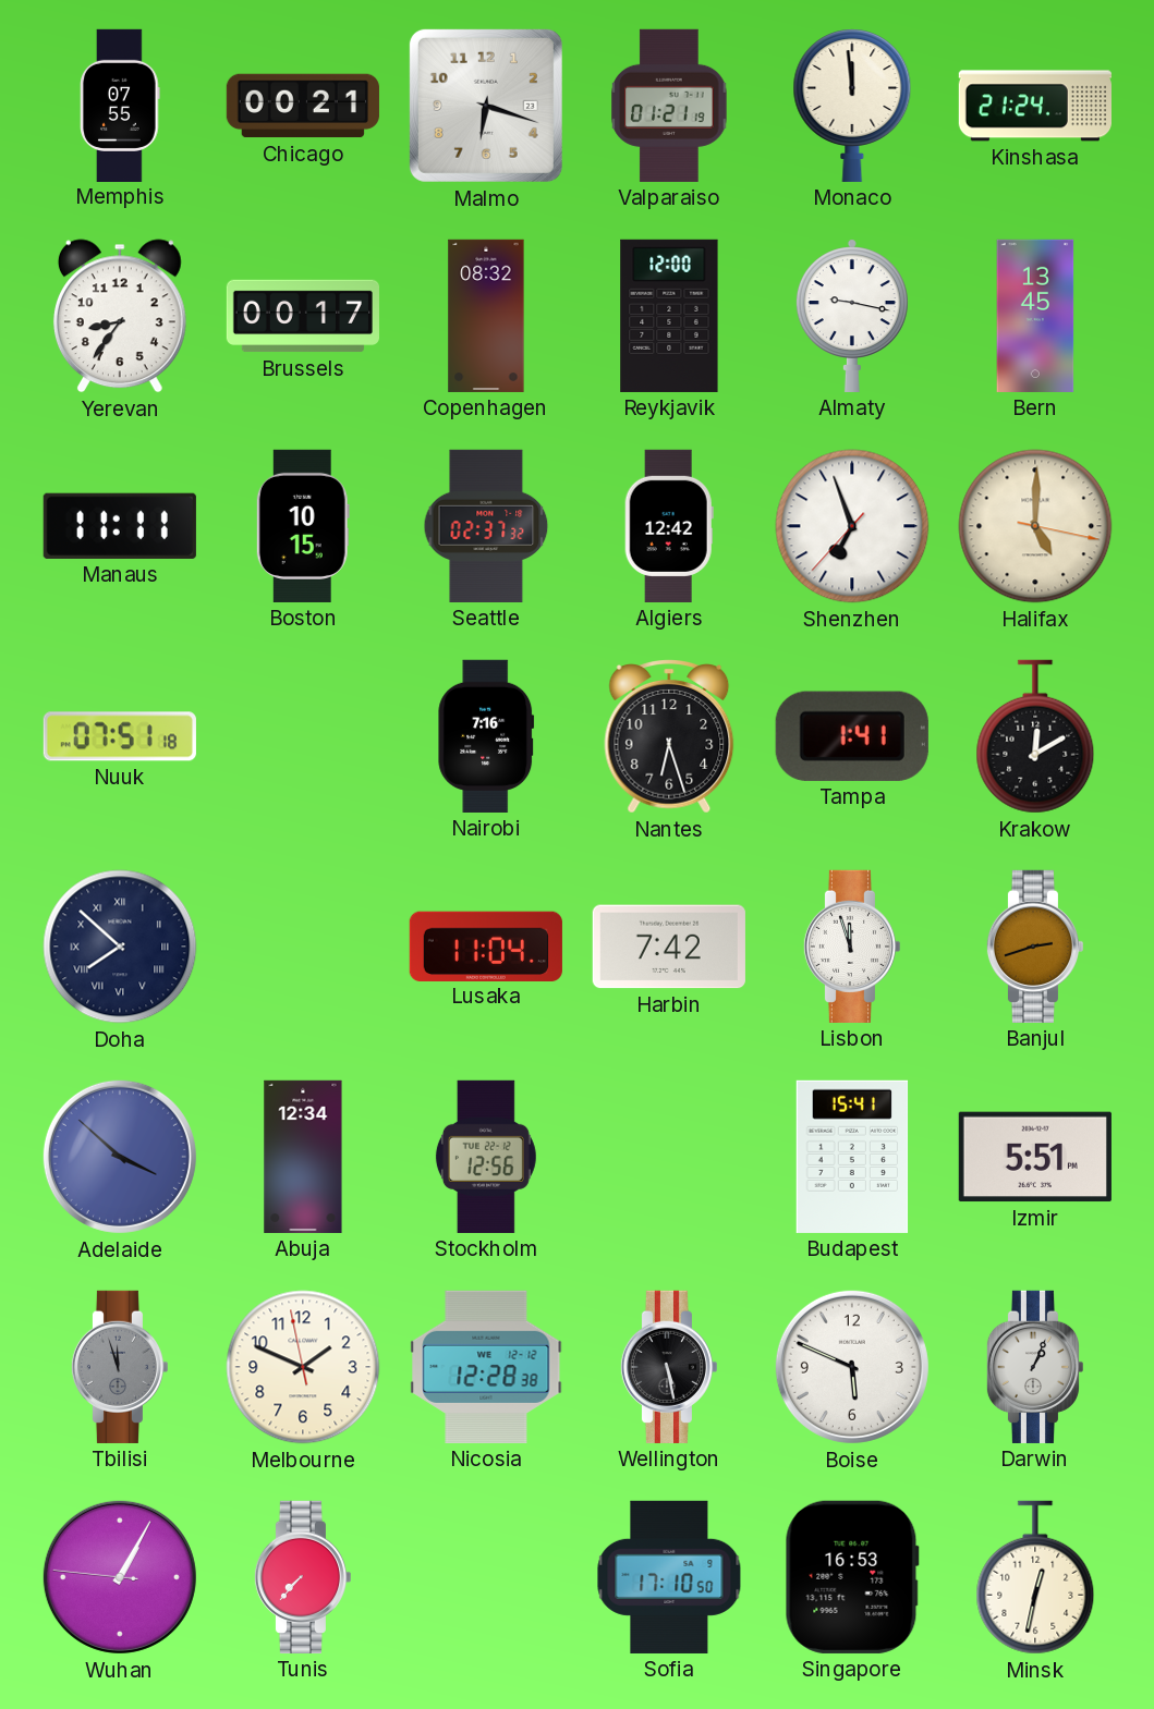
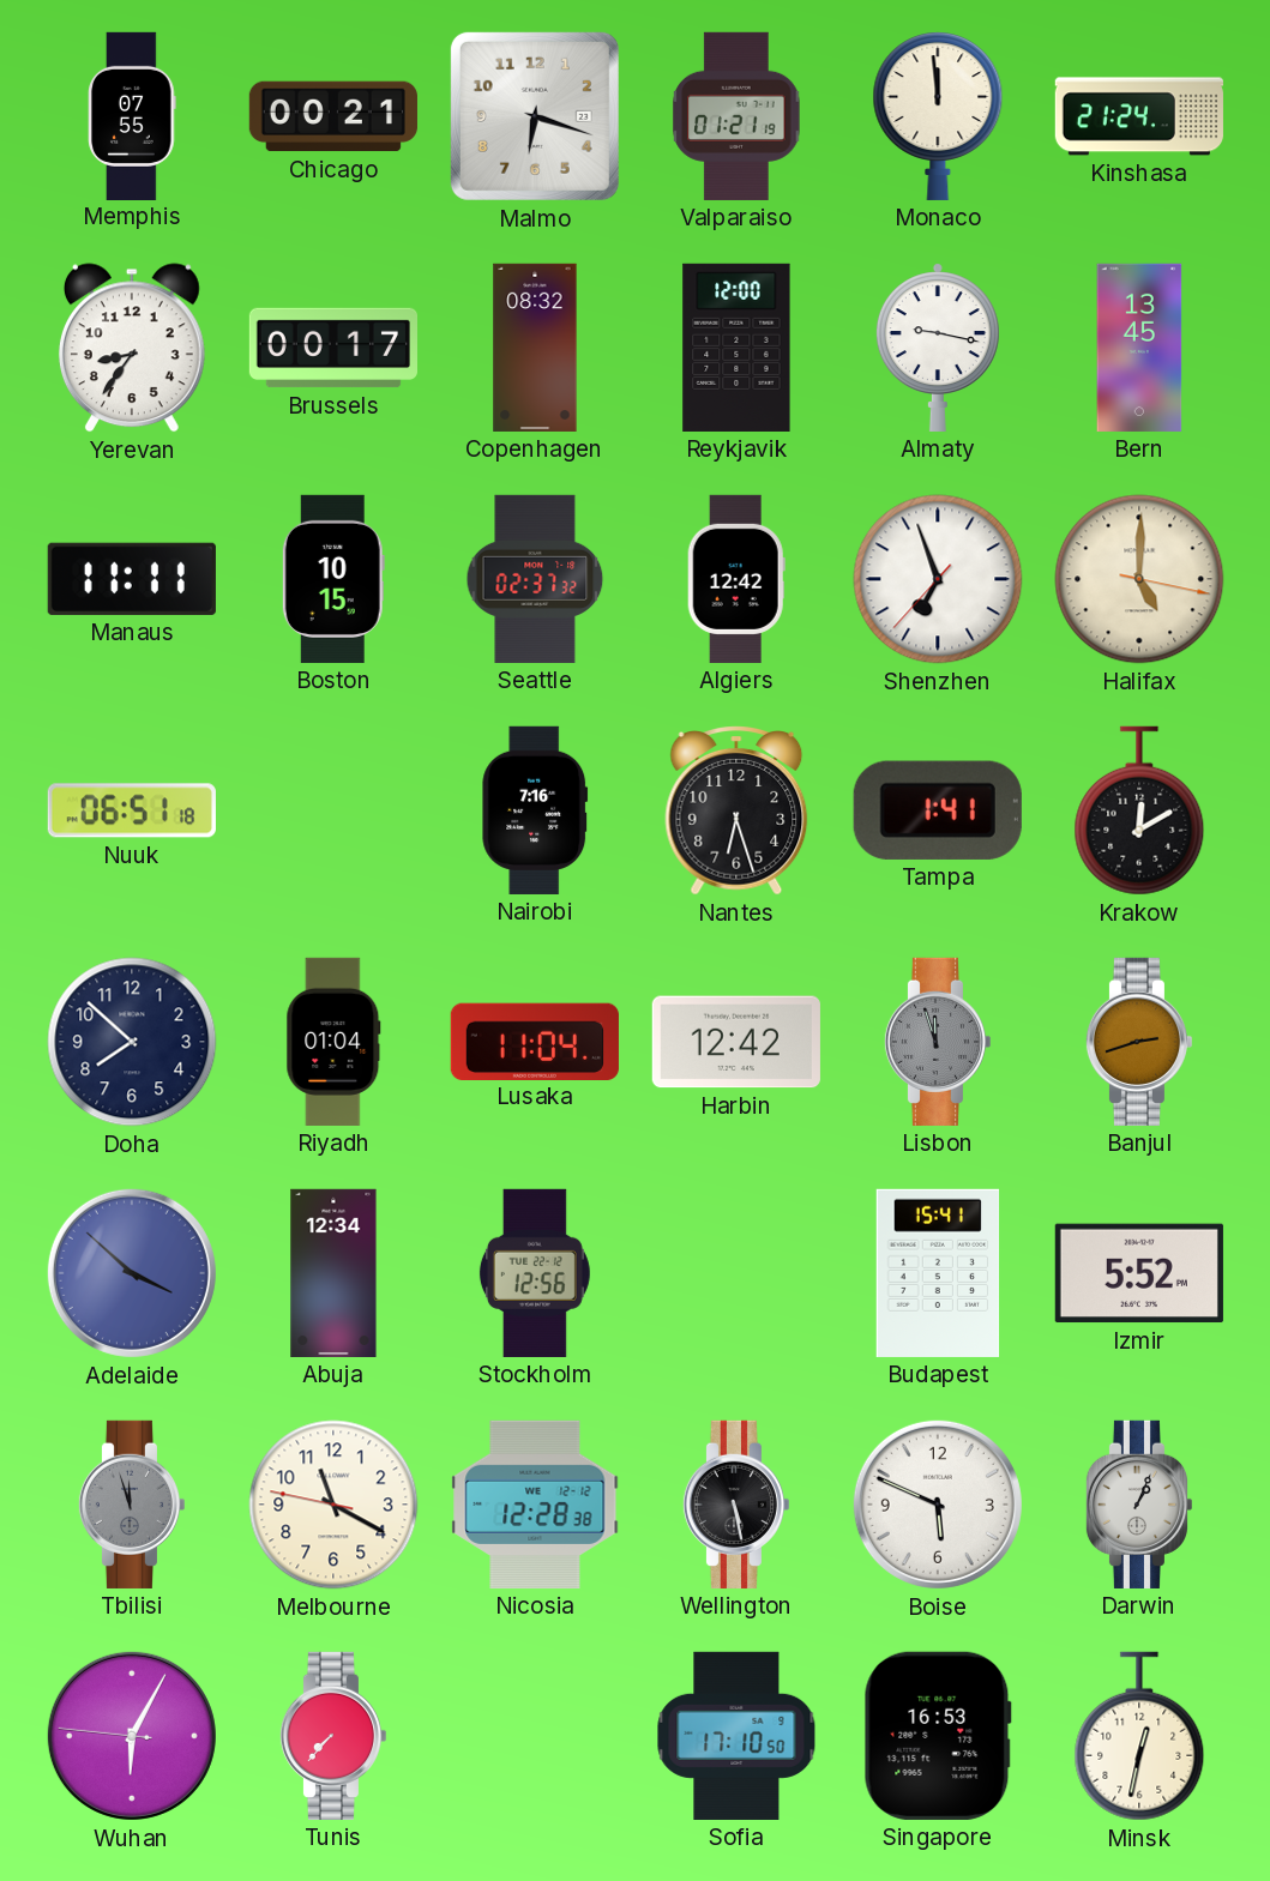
Nuuk: 07:51 -> 06:51
Doha numerals: Roman -> Arabic
Riyadh: none -> 01:04
Harbin: 7:42 -> 12:42
Lisbon dial: white -> grey
Izmir: 5:51 -> 5:52
Melbourne: 1:48 -> 11:19
Wuhan: 1:04 -> 6:04
